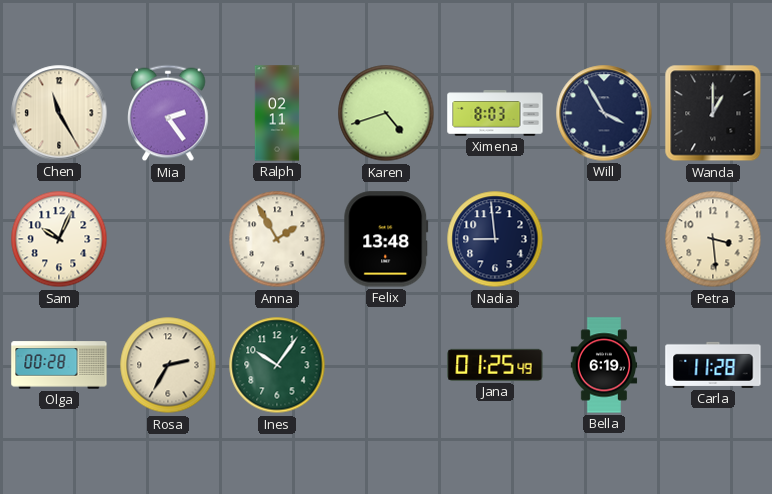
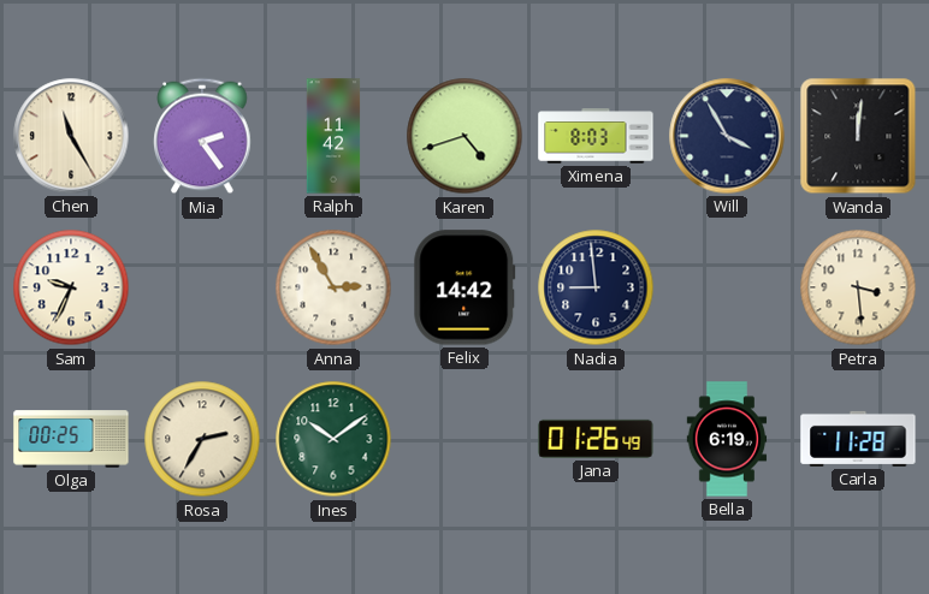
Ralph: 02:11 -> 11:42
Wanda: 1:00 -> 12:01
Sam: 10:04 -> 9:34
Anna: 1:55 -> 2:55
Felix: 13:48 -> 14:42
Olga: 00:28 -> 00:25
Ines: 10:06 -> 10:09
Jana: 01:25 -> 01:26
